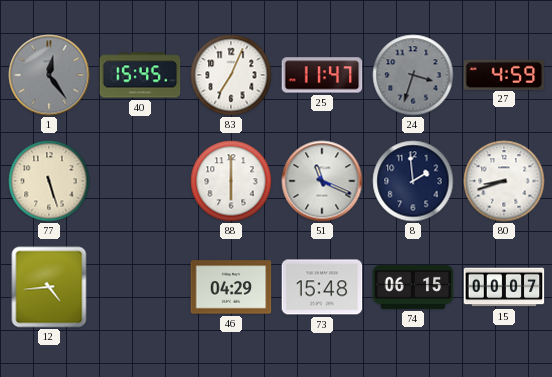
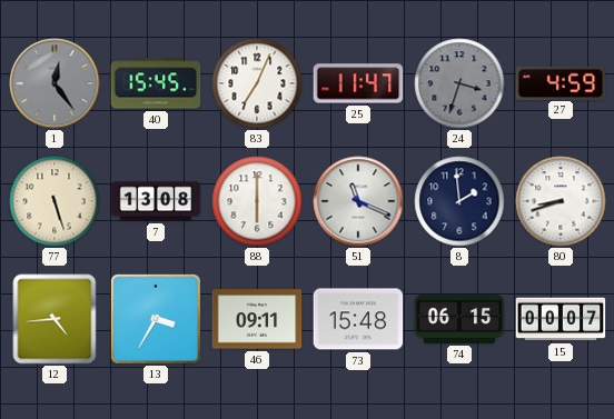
7: none -> 13:08
13: none -> 3:35
46: 04:29 -> 09:11
